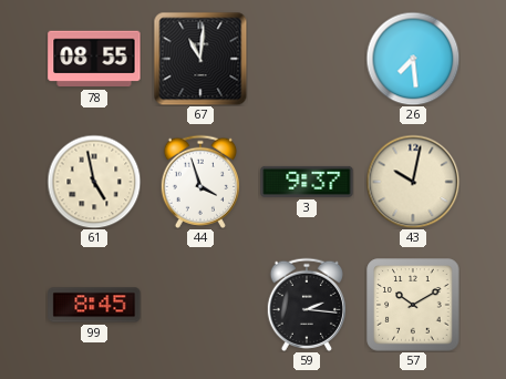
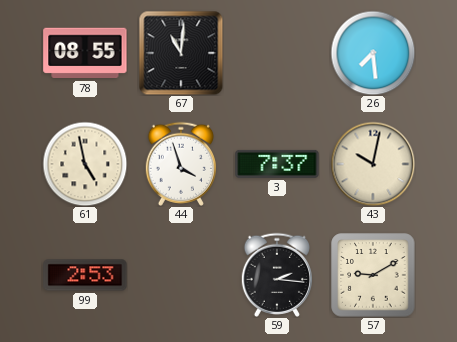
3: 9:37 -> 7:37
99: 8:45 -> 2:53
57: 10:10 -> 9:10
